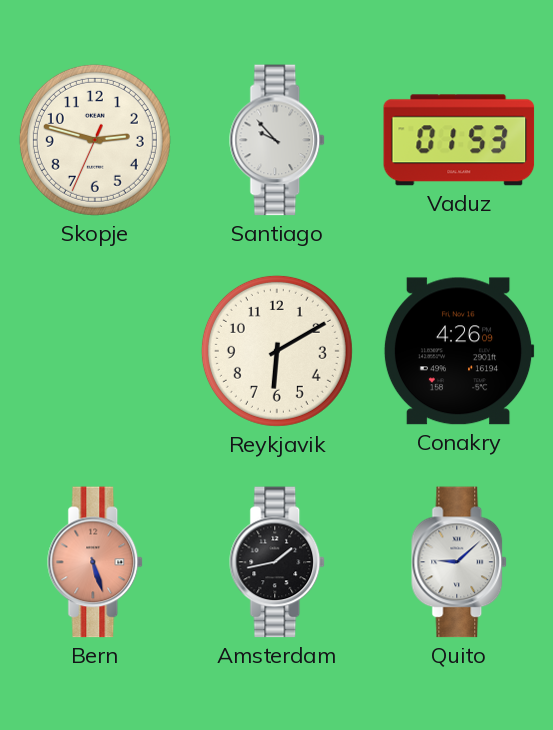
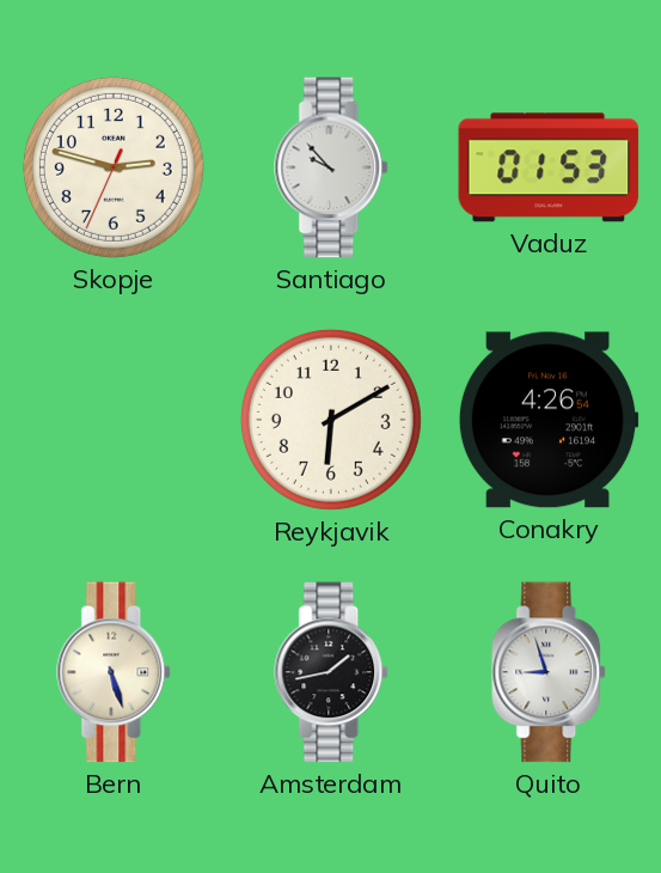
Conakry: 4:26:09 -> 4:26:54
Bern dial: salmon -> cream
Quito: 9:08 -> 8:57
